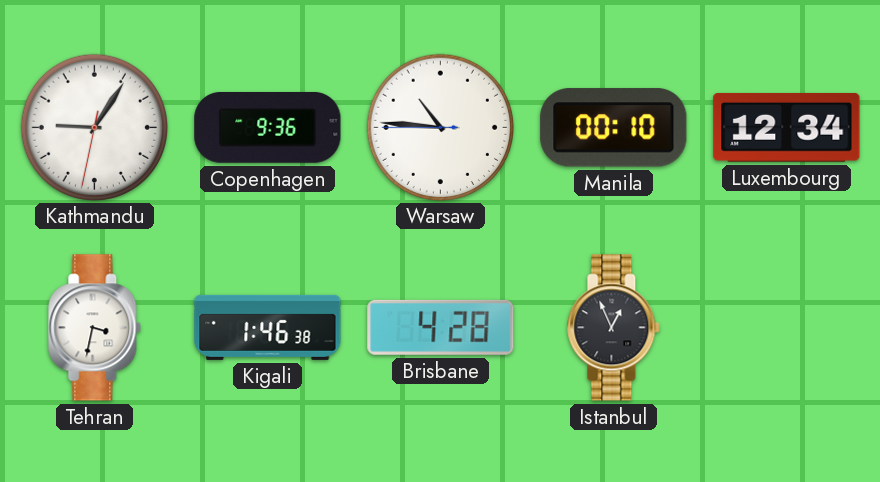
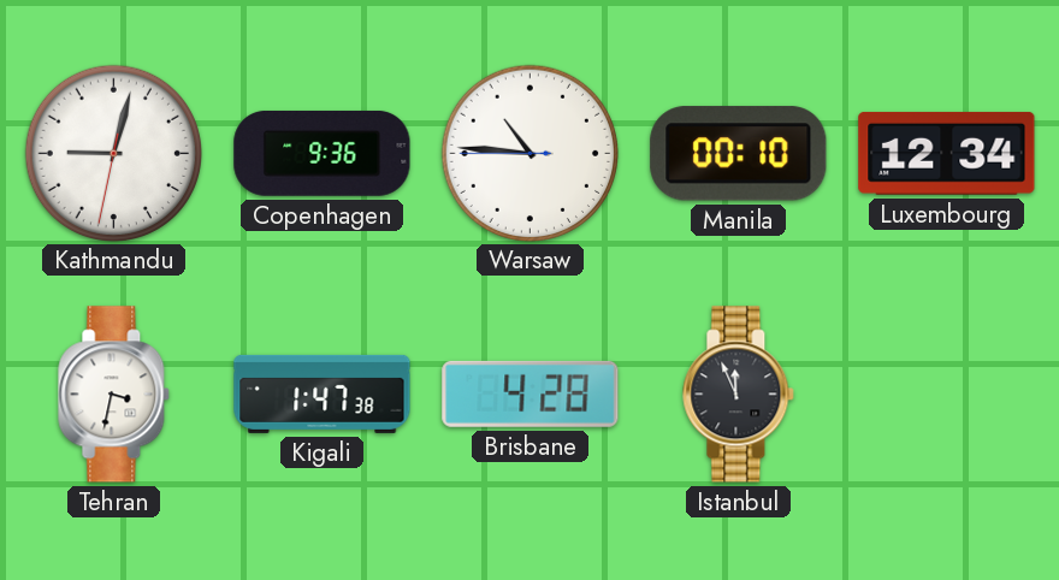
Kathmandu: 9:05 -> 9:02
Kigali: 1:46 -> 1:47
Istanbul: 12:56 -> 11:56
